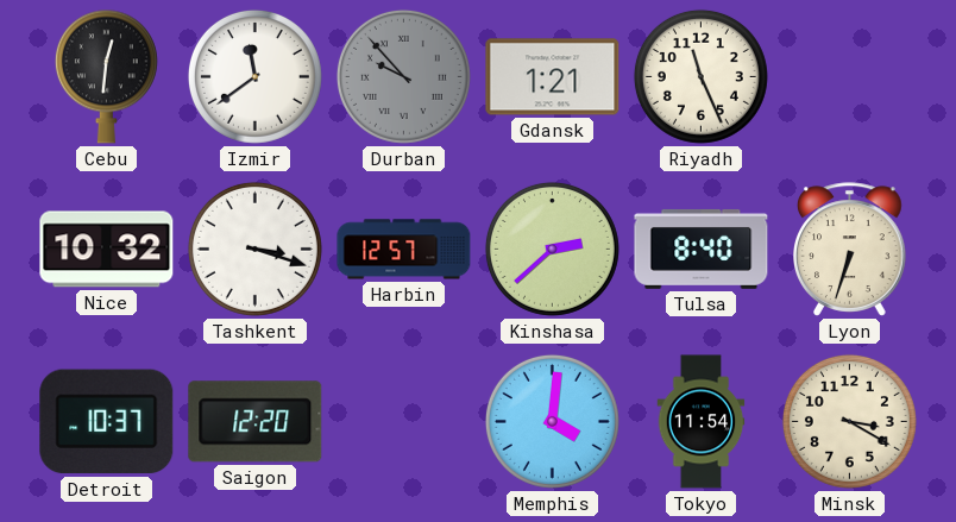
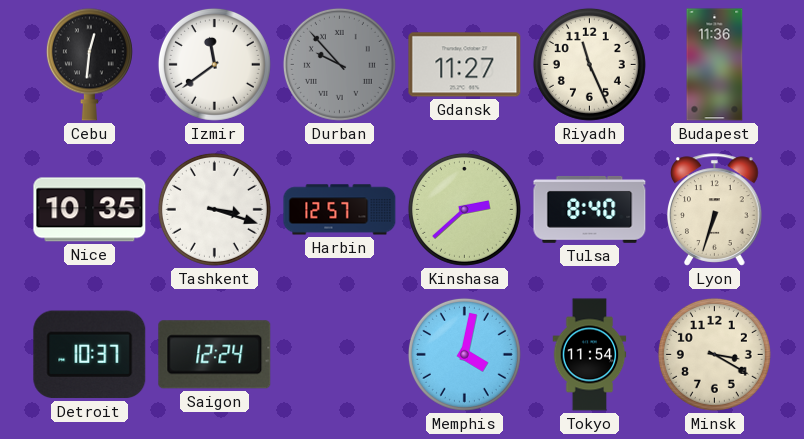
Gdansk: 1:21 -> 11:27
Budapest: none -> 11:36
Nice: 10:32 -> 10:35
Saigon: 12:20 -> 12:24
Memphis: 4:01 -> 4:02
